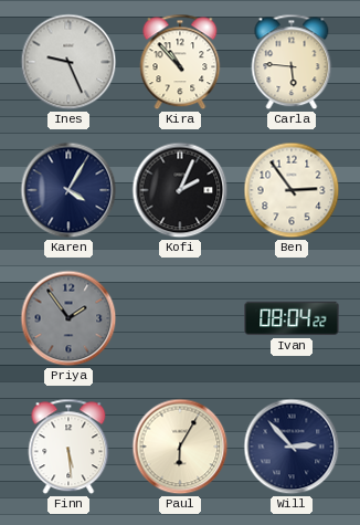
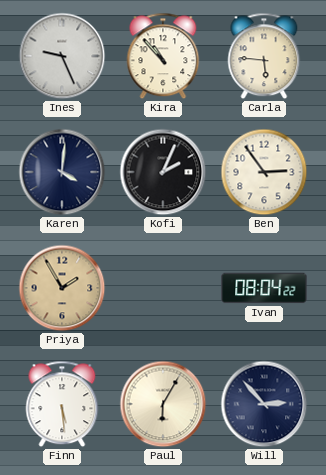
Karen: 4:05 -> 4:01
Priya: 1:54 -> 1:55
Priya dial: grey -> champagne
